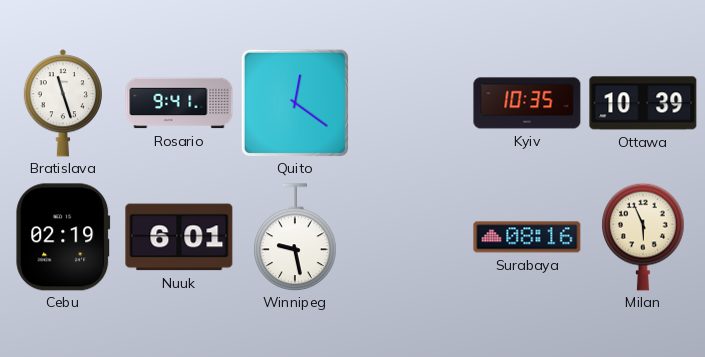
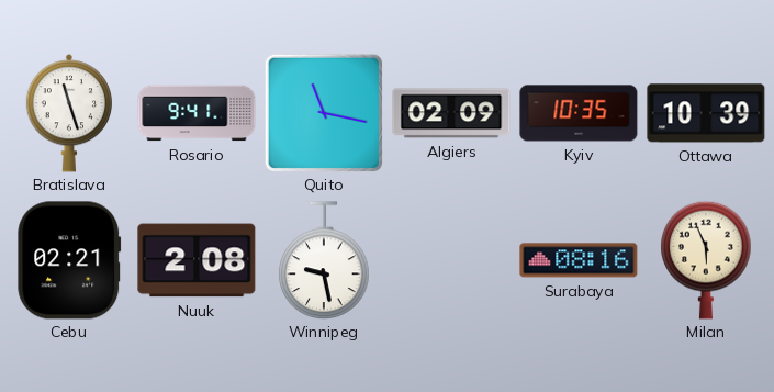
Quito: 12:21 -> 11:17
Algiers: none -> 02:09
Cebu: 02:19 -> 02:21
Nuuk: 6:01 -> 2:08
